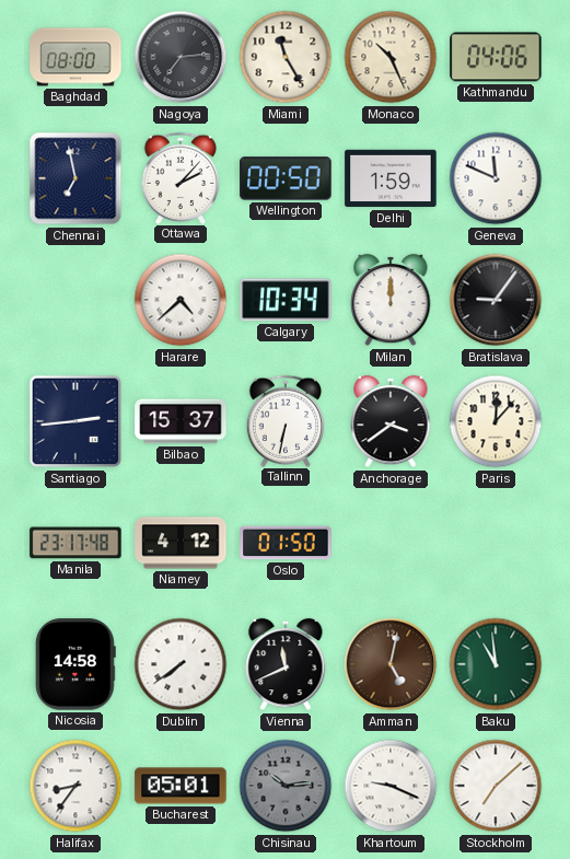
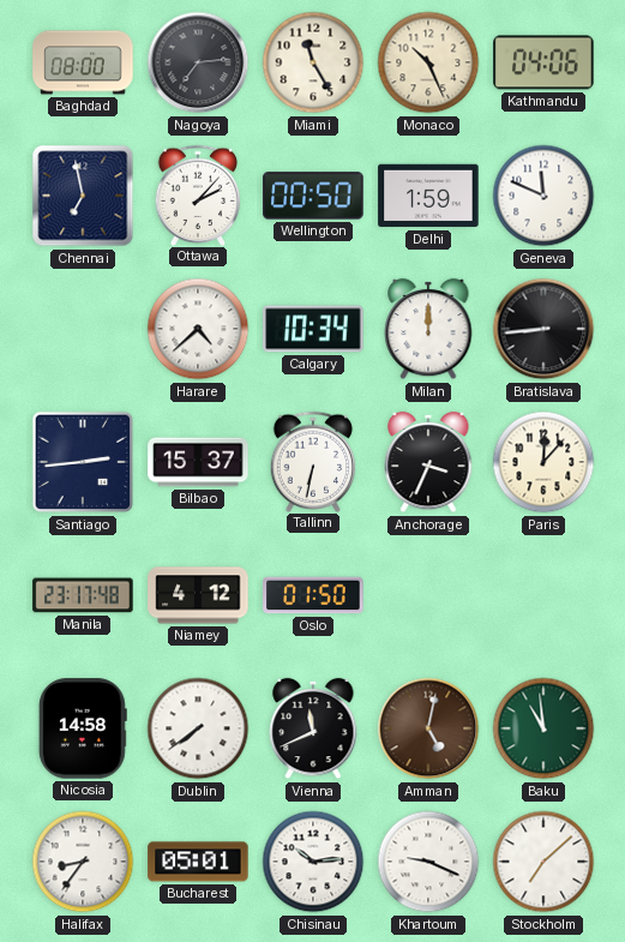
Bratislava: 9:06 -> 8:44
Anchorage: 3:39 -> 3:34
Chisinau dial: grey -> white
